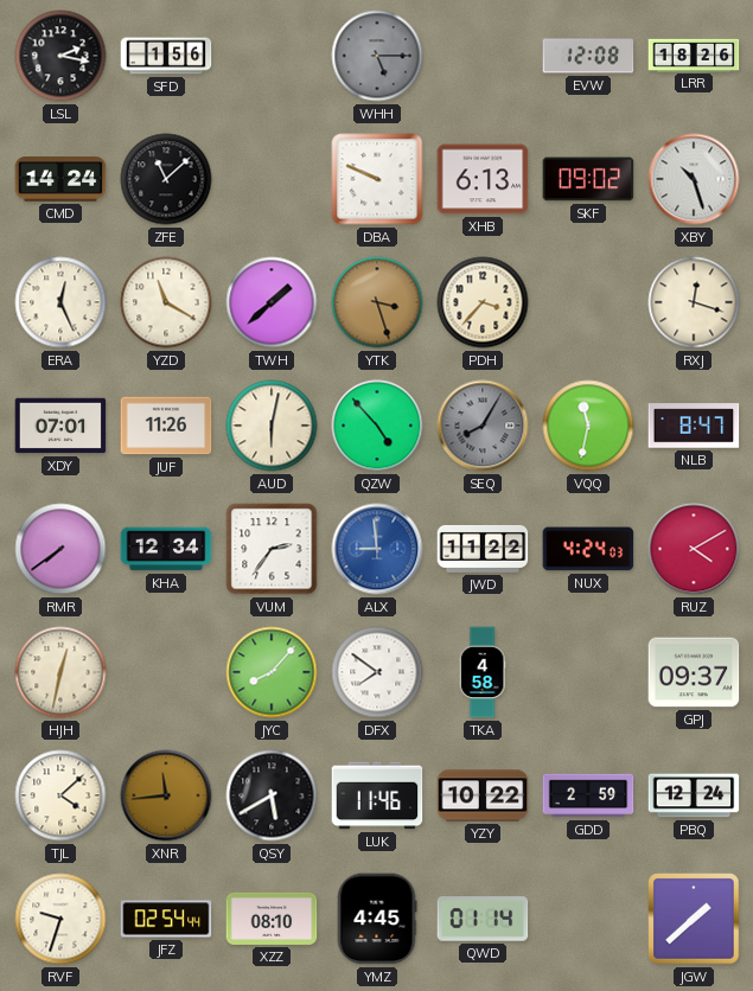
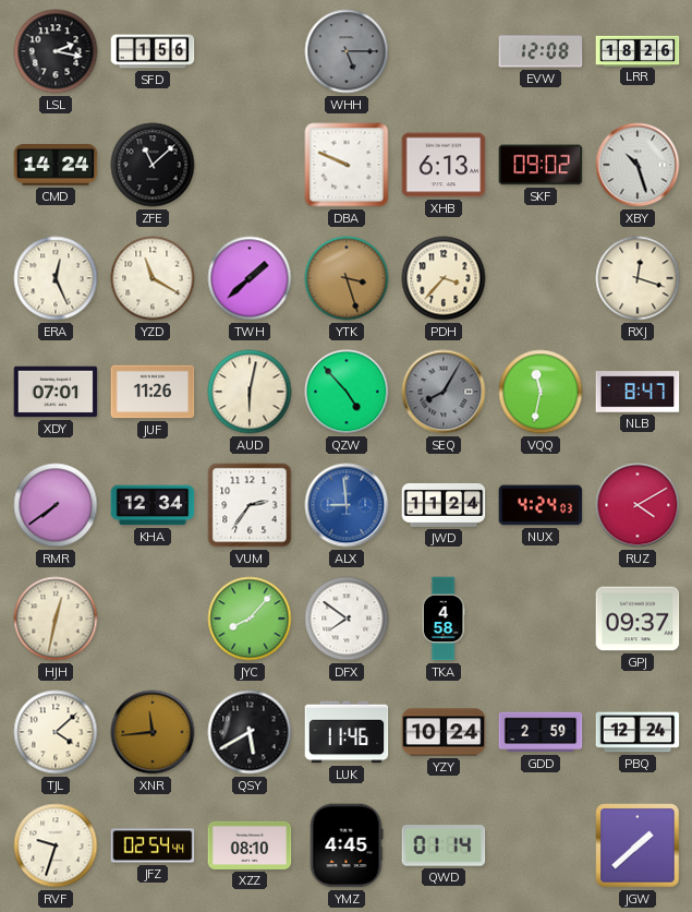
JWD: 11:22 -> 11:24
YZY: 10:22 -> 10:24
